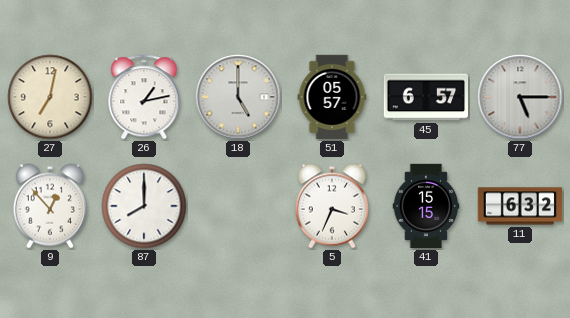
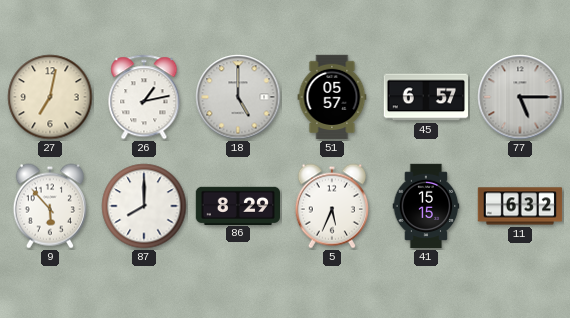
9: 12:53 -> 5:53
86: none -> 8:29
5: 3:34 -> 5:34
